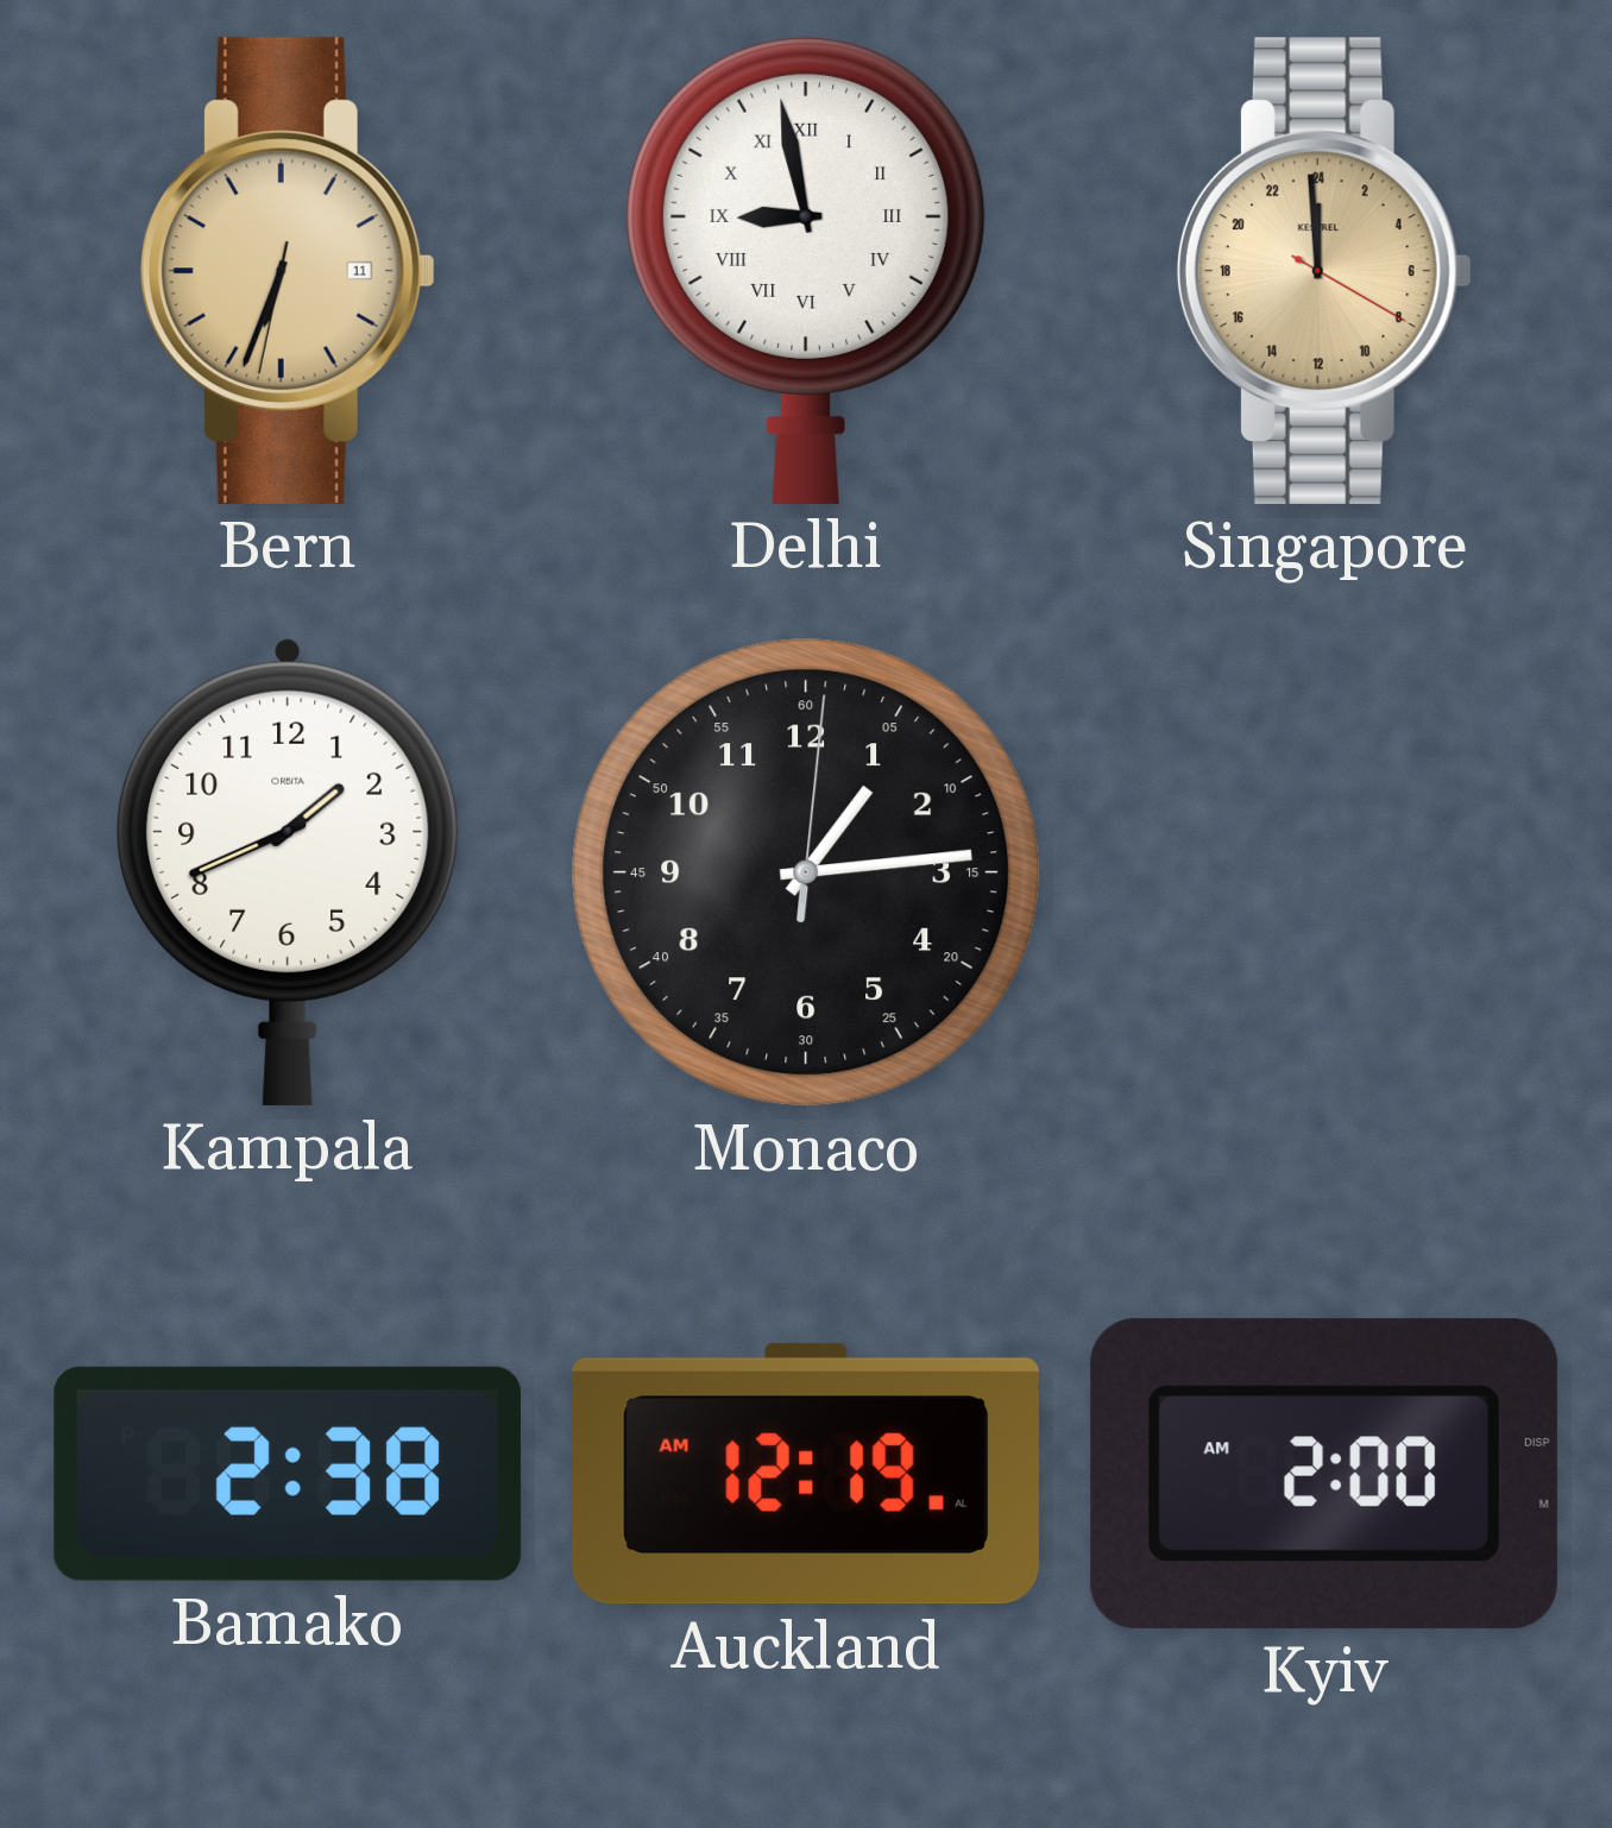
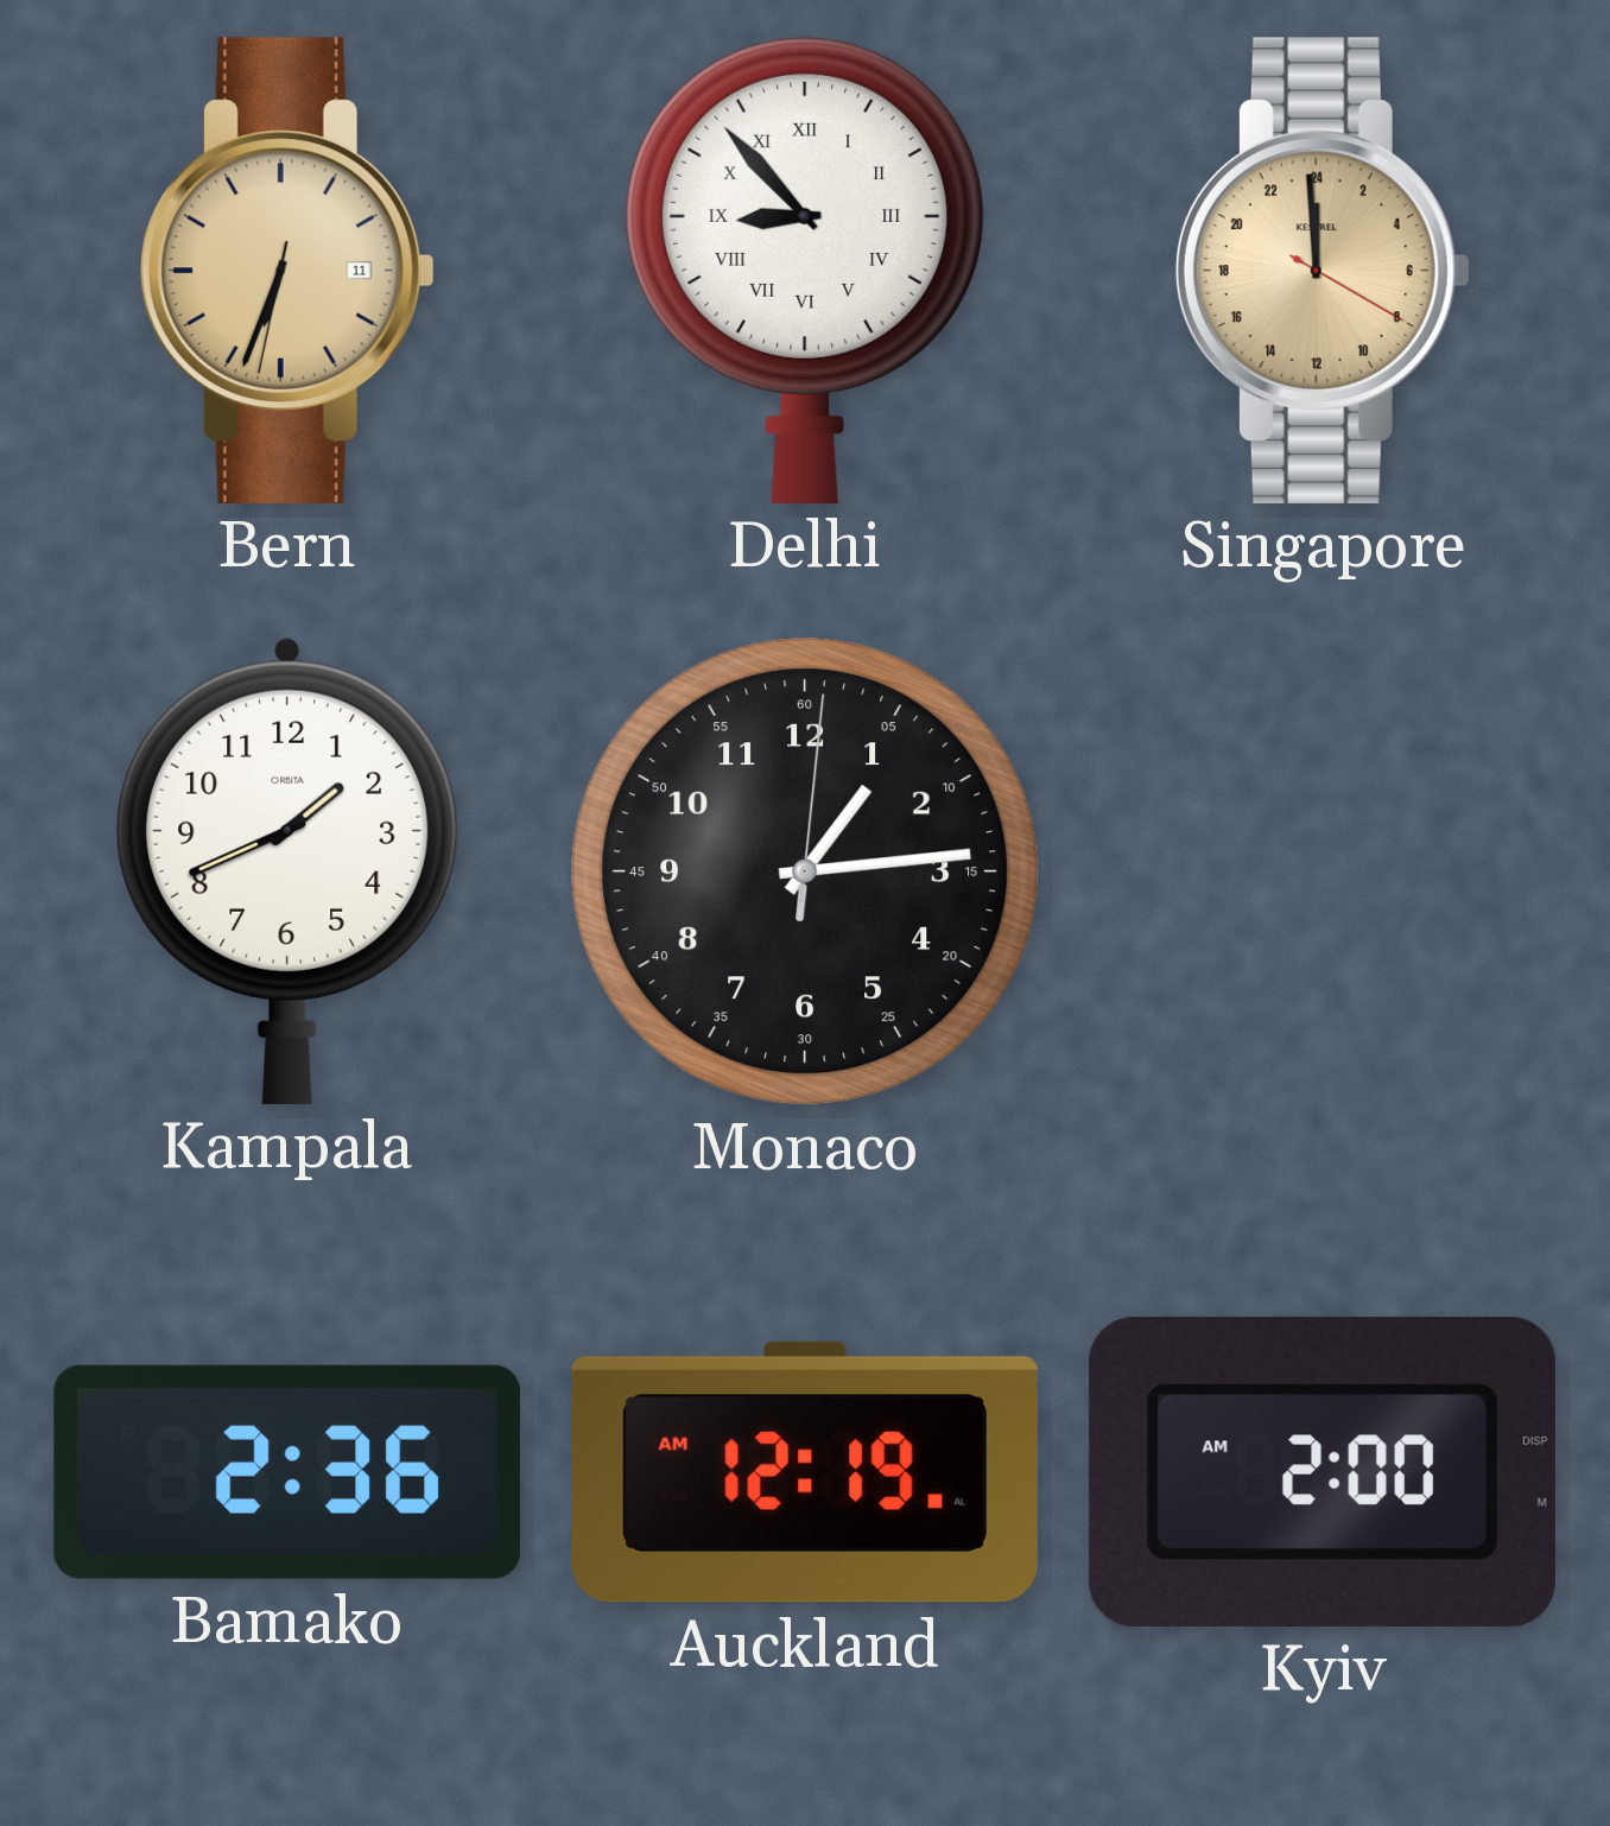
Delhi: 8:58 -> 8:53
Bamako: 2:38 -> 2:36
